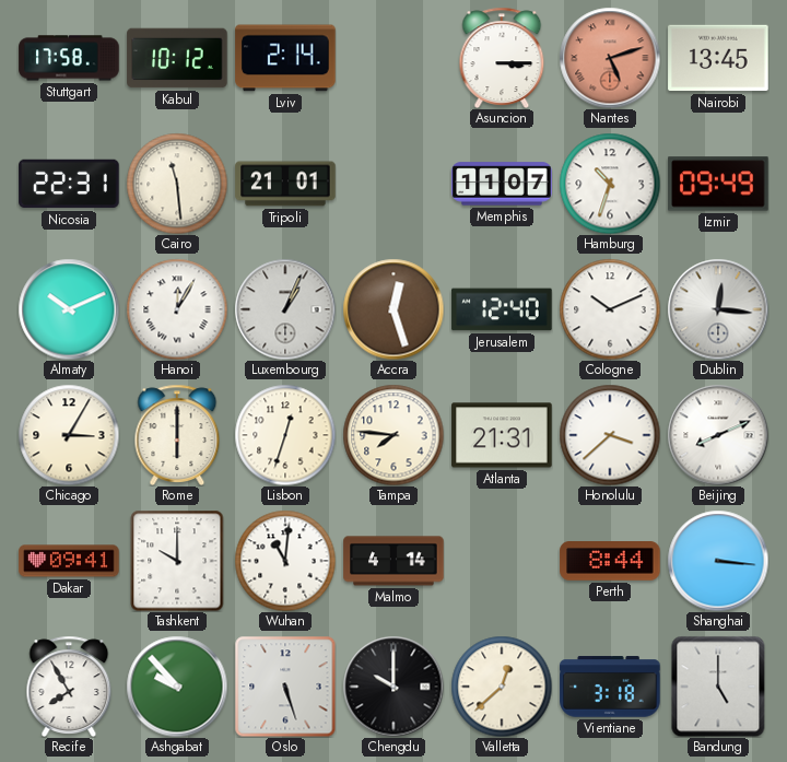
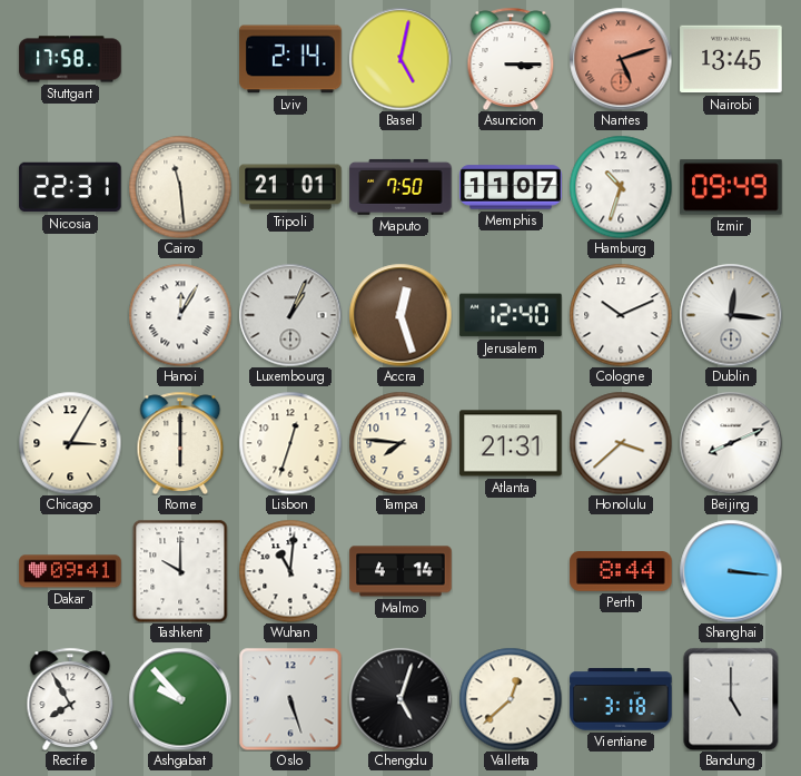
Kabul: 10:12 -> none
Basel: none -> 5:02
Maputo: none -> 7:50
Almaty: 10:11 -> none
Chengdu: 10:00 -> 5:03
